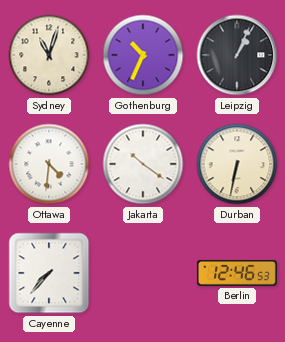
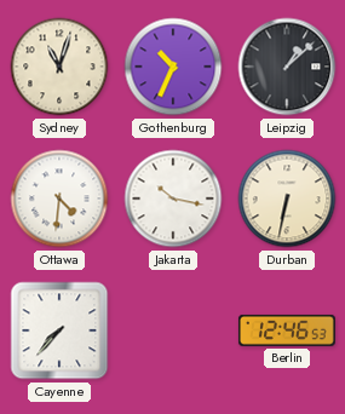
Leipzig: 1:04 -> 1:08
Jakarta: 10:21 -> 10:17
